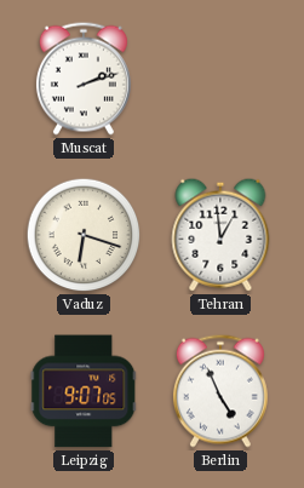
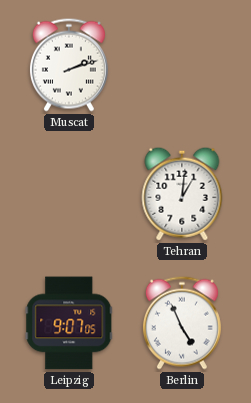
Vaduz: 6:18 -> none
Tehran: 12:59 -> 1:01
